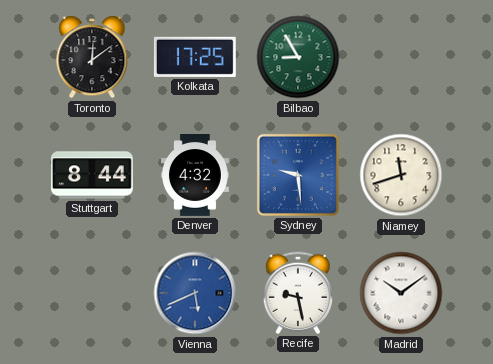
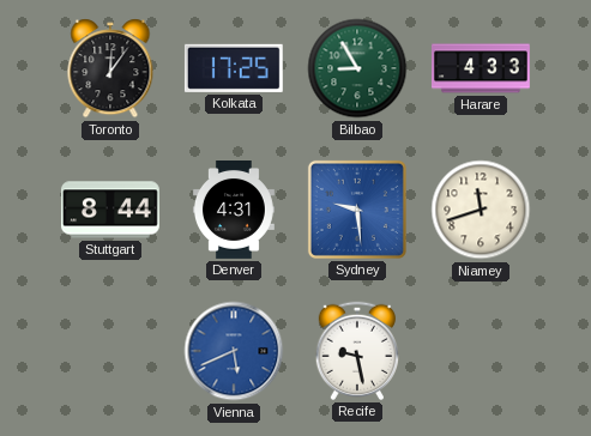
Toronto: 12:09 -> 12:06
Harare: none -> 4:33
Denver: 4:32 -> 4:31
Madrid: 10:09 -> none
